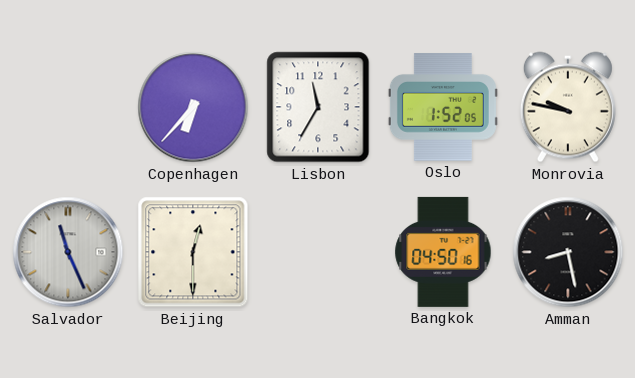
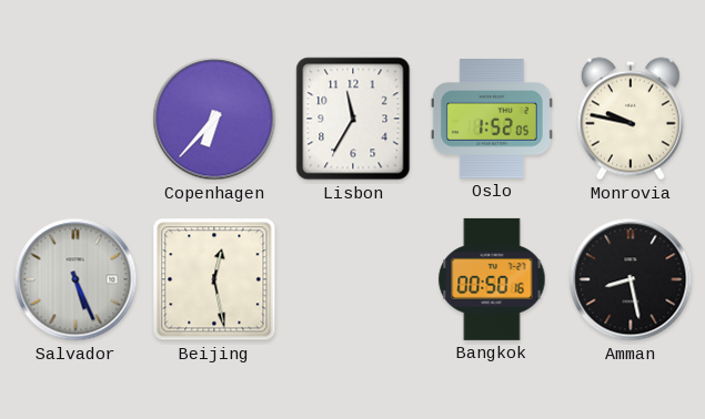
Salvador: 11:26 -> 5:26
Beijing: 12:30 -> 12:28
Bangkok: 04:50 -> 00:50
